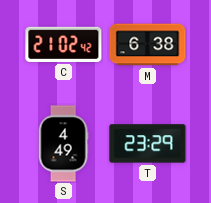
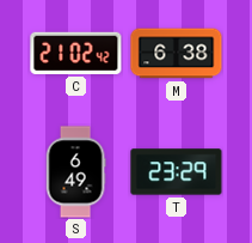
S: 4:49 -> 6:49
